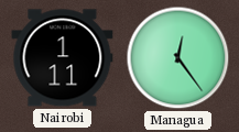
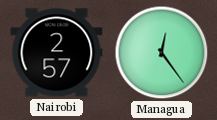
Nairobi: 1:11 -> 2:57
